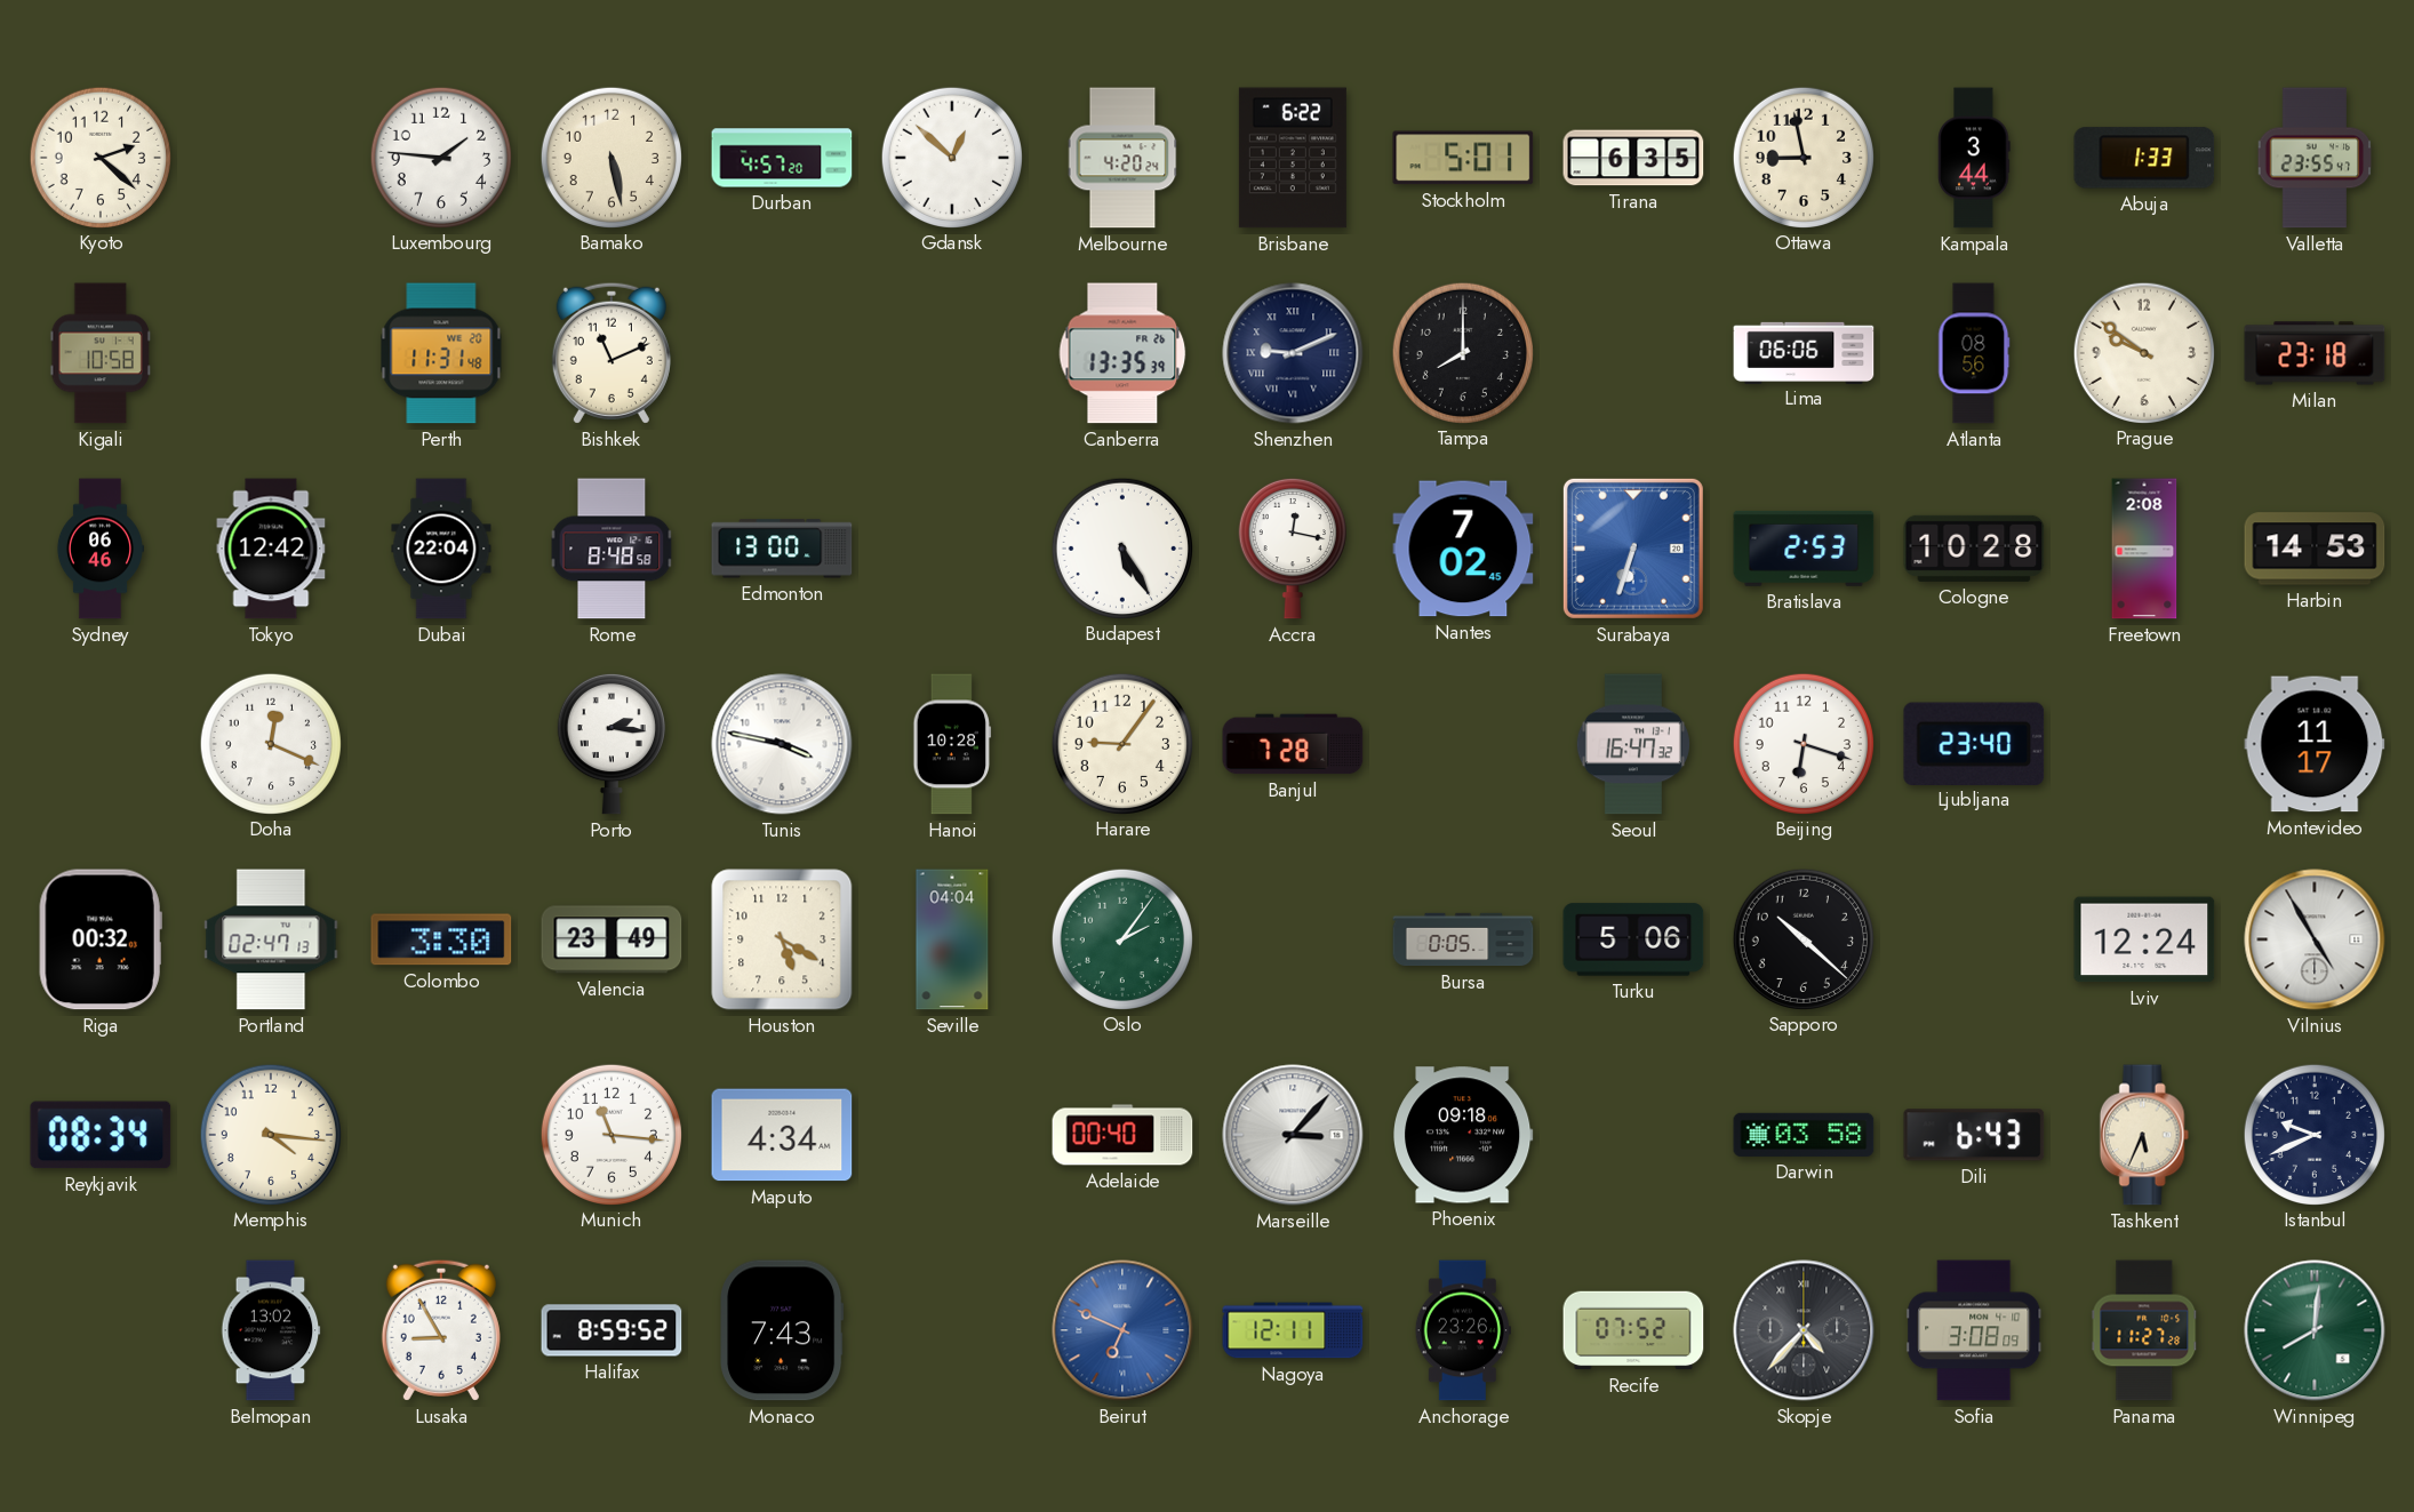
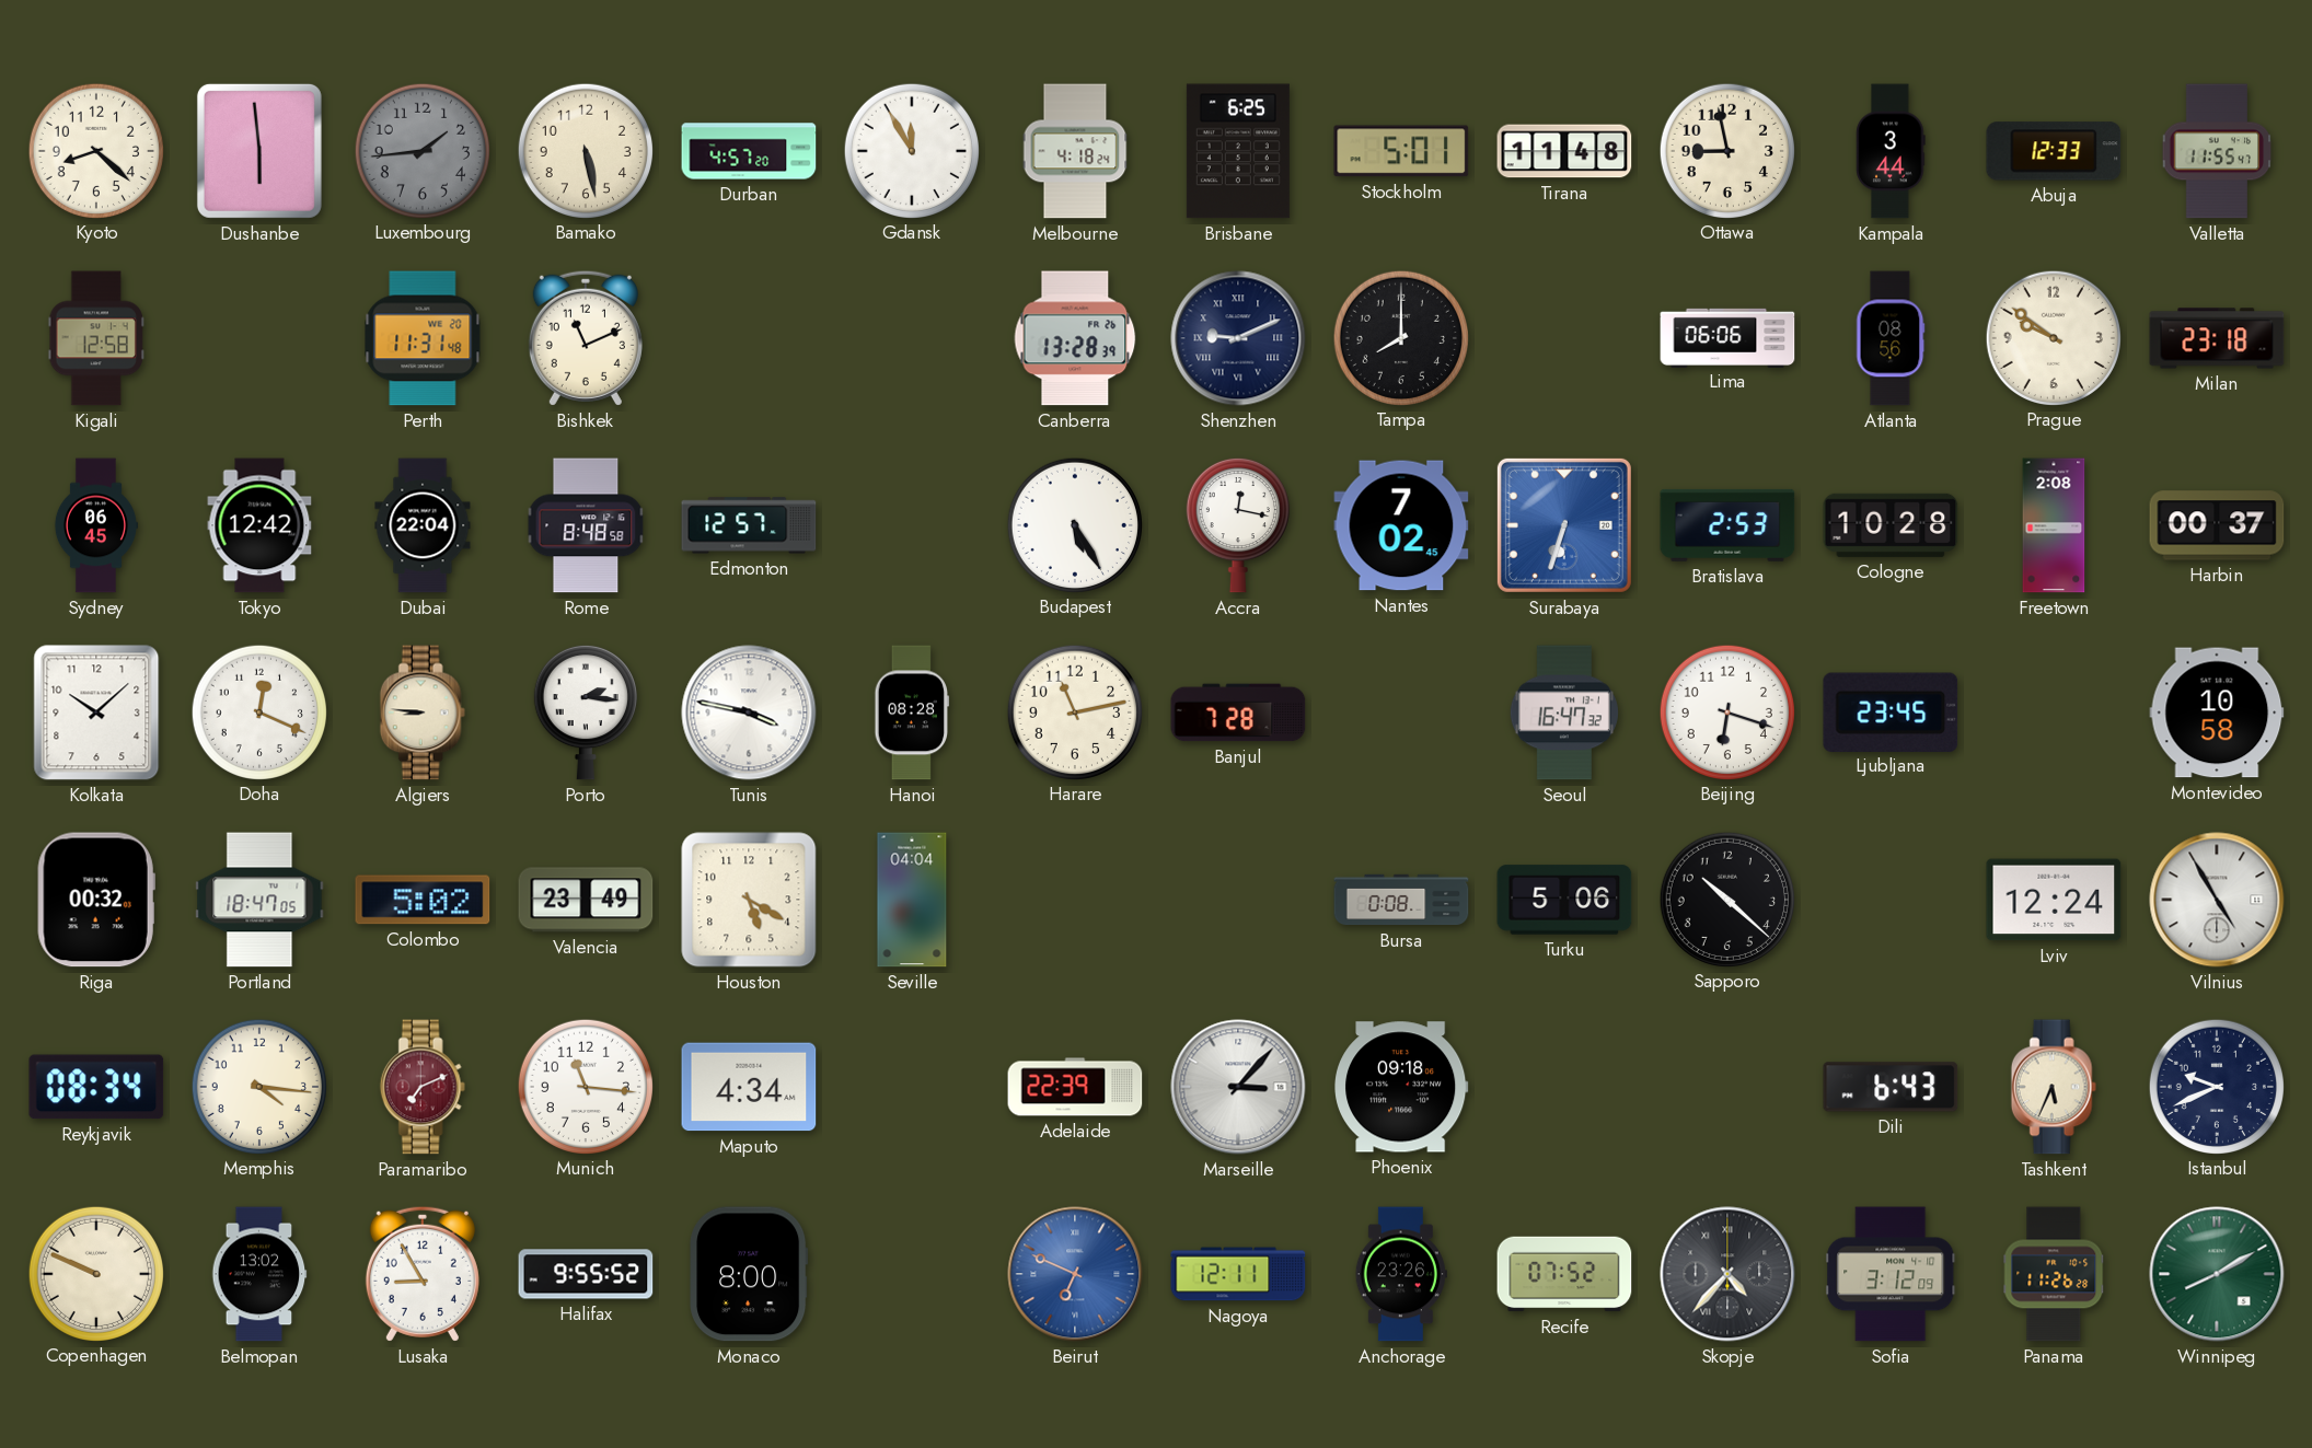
Kyoto: 2:22 -> 8:22
Dushanbe: none -> 5:59
Luxembourg: 1:46 -> 1:44
Luxembourg dial: white -> grey
Gdansk: 12:52 -> 11:55
Melbourne: 4:20 -> 4:18
Brisbane: 6:22 -> 6:25
Tirana: 6:35 -> 11:48
Abuja: 1:33 -> 12:33
Valletta: 23:55 -> 11:55
Kigali: 10:58 -> 12:58
Canberra: 13:35 -> 13:28
Sydney: 06:46 -> 06:45
Edmonton: 13:00 -> 12:57
Harbin: 14:53 -> 00:37
Kolkata: none -> 10:08
Algiers: none -> 8:46
Hanoi: 10:28 -> 08:28
Harare: 9:06 -> 11:13
Ljubljana: 23:40 -> 23:45
Montevideo: 11:17 -> 10:58
Portland: 02:47 -> 18:47
Colombo: 3:30 -> 5:02
Oslo: 2:06 -> none
Bursa: 0:05 -> 0:08
Paramaribo: none -> 7:11
Adelaide: 00:40 -> 22:39
Darwin: 03:58 -> none
Copenhagen: none -> 9:49
Halifax: 8:59 -> 9:55
Monaco: 7:43 -> 8:00
Sofia: 3:08 -> 3:12
Panama: 11:27 -> 11:26
Winnipeg: 8:01 -> 8:10
